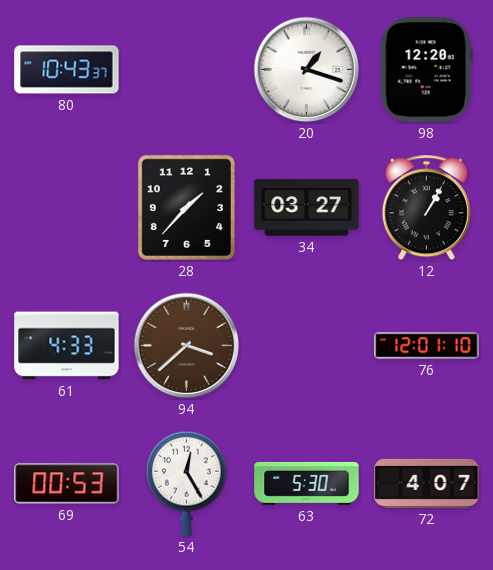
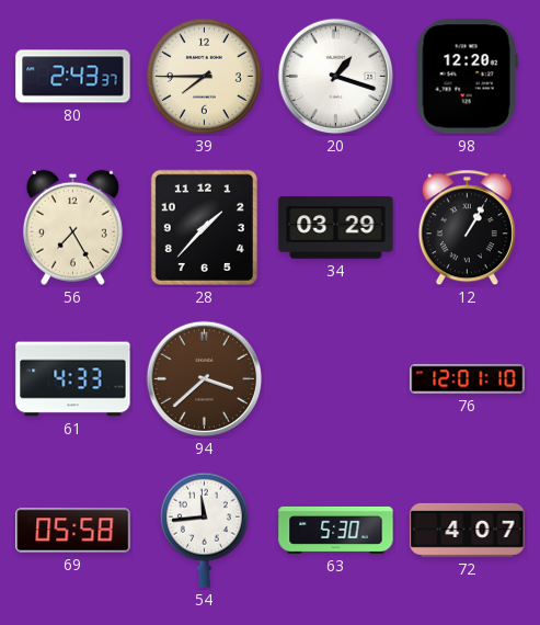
80: 10:43 -> 2:43
39: none -> 7:45
56: none -> 7:25
34: 03:27 -> 03:29
69: 00:53 -> 05:58
54: 12:25 -> 11:44
